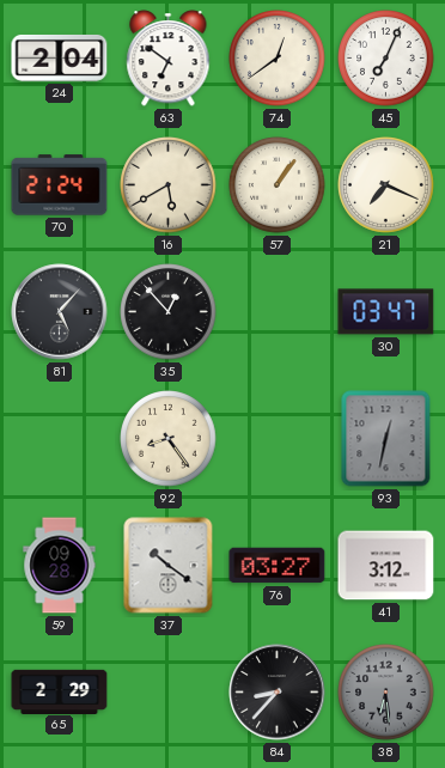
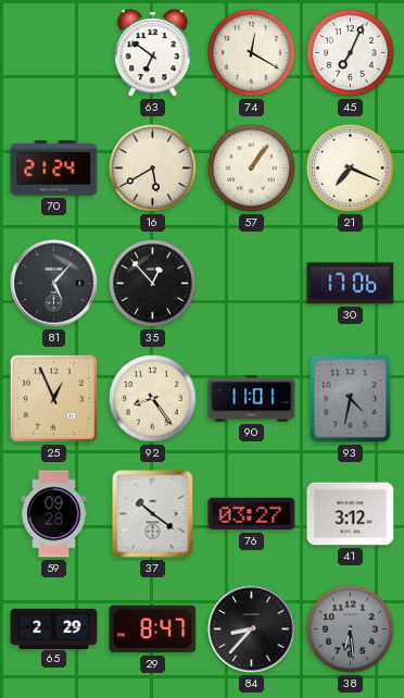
24: 2:04 -> none
74: 12:39 -> 12:20
30: 03:47 -> 17:06
25: none -> 12:56
90: none -> 11:01
93: 12:32 -> 4:32
29: none -> 8:47
